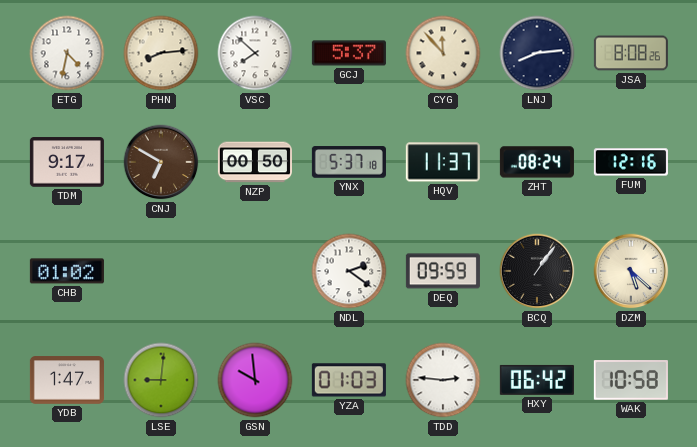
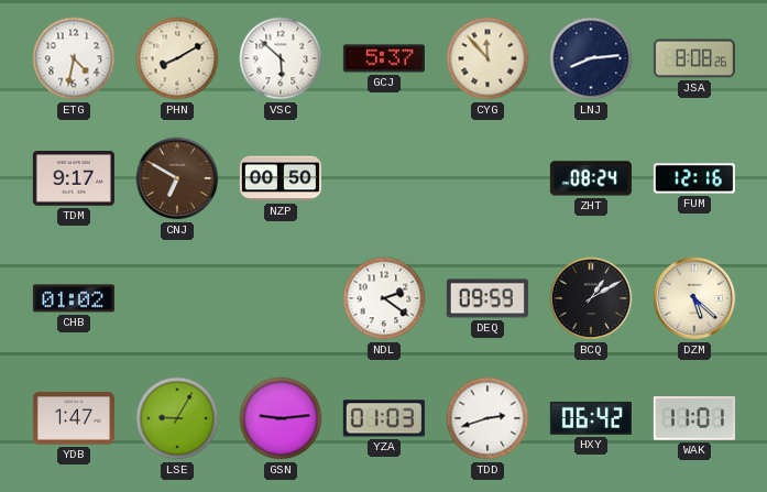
PHN: 8:14 -> 8:10
VSC: 7:52 -> 5:52
YNX: 5:37 -> none
HQV: 11:37 -> none
BCQ: 1:06 -> 1:10
LSE: 9:01 -> 9:05
GSN: 9:59 -> 9:14
TDD: 2:46 -> 2:42
WAK: 10:58 -> 11:01
